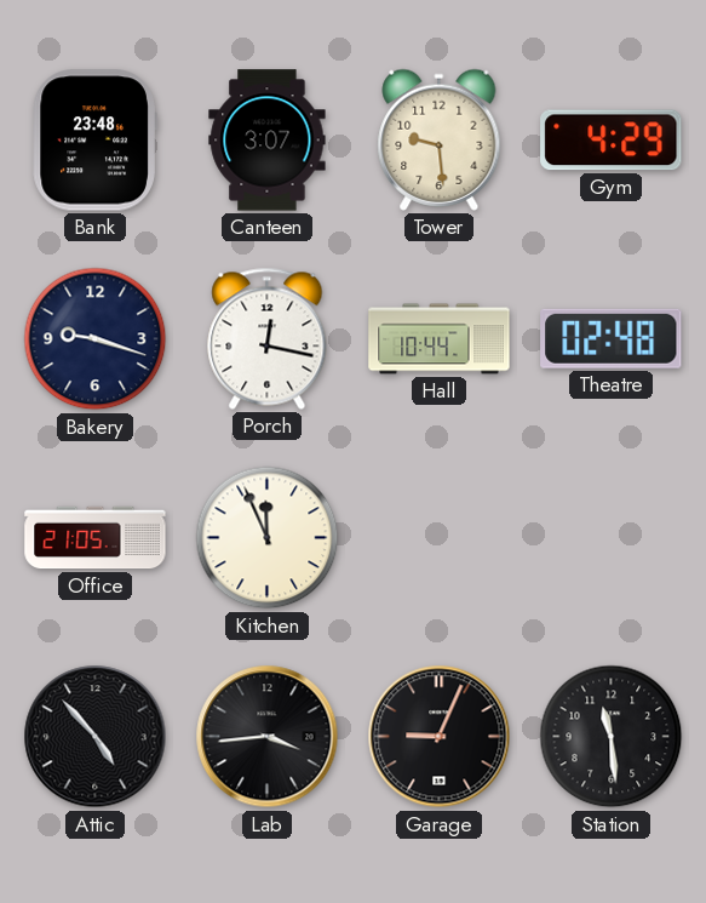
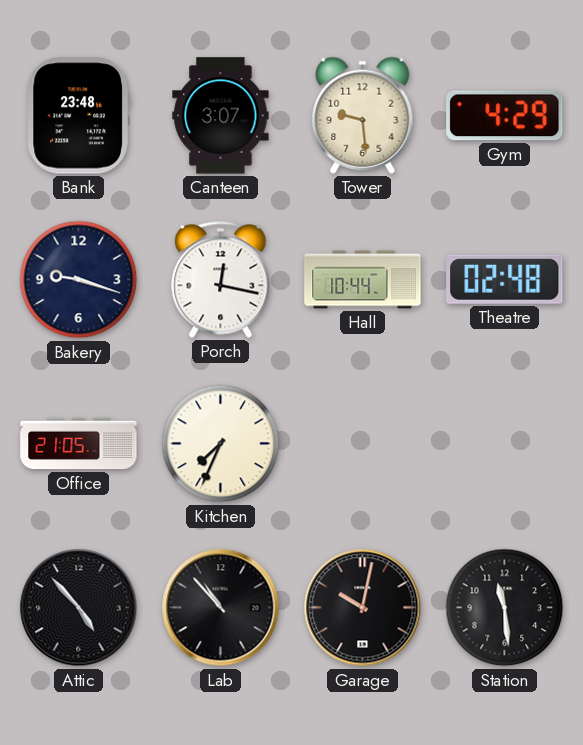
Kitchen: 11:56 -> 7:34
Lab: 3:44 -> 10:53
Garage: 9:04 -> 10:02
